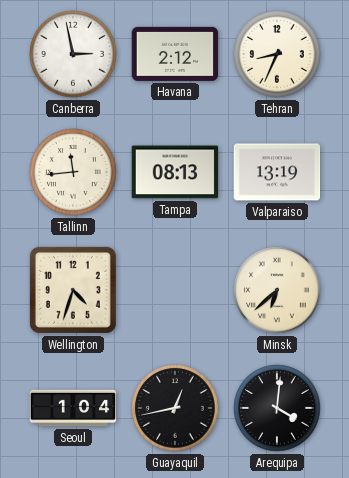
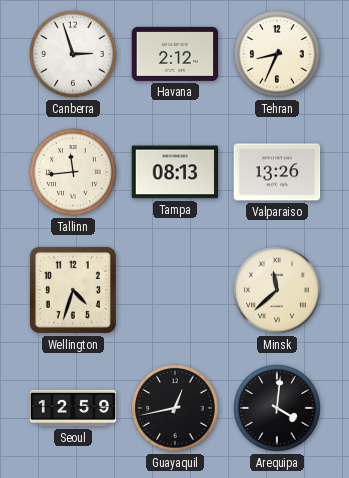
Canberra: 2:58 -> 2:57
Valparaiso: 13:19 -> 13:26
Minsk: 6:38 -> 11:38
Seoul: 1:04 -> 12:59
